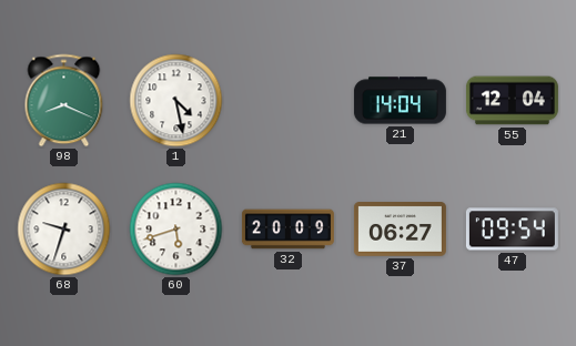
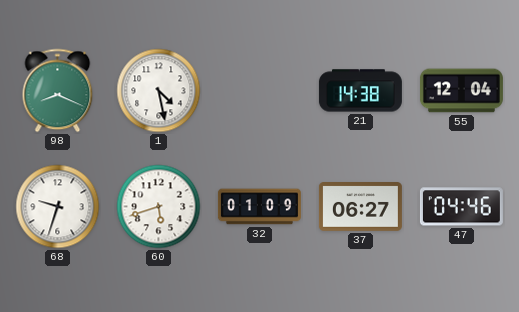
21: 14:04 -> 14:38
32: 20:09 -> 01:09
47: 09:54 -> 04:46
